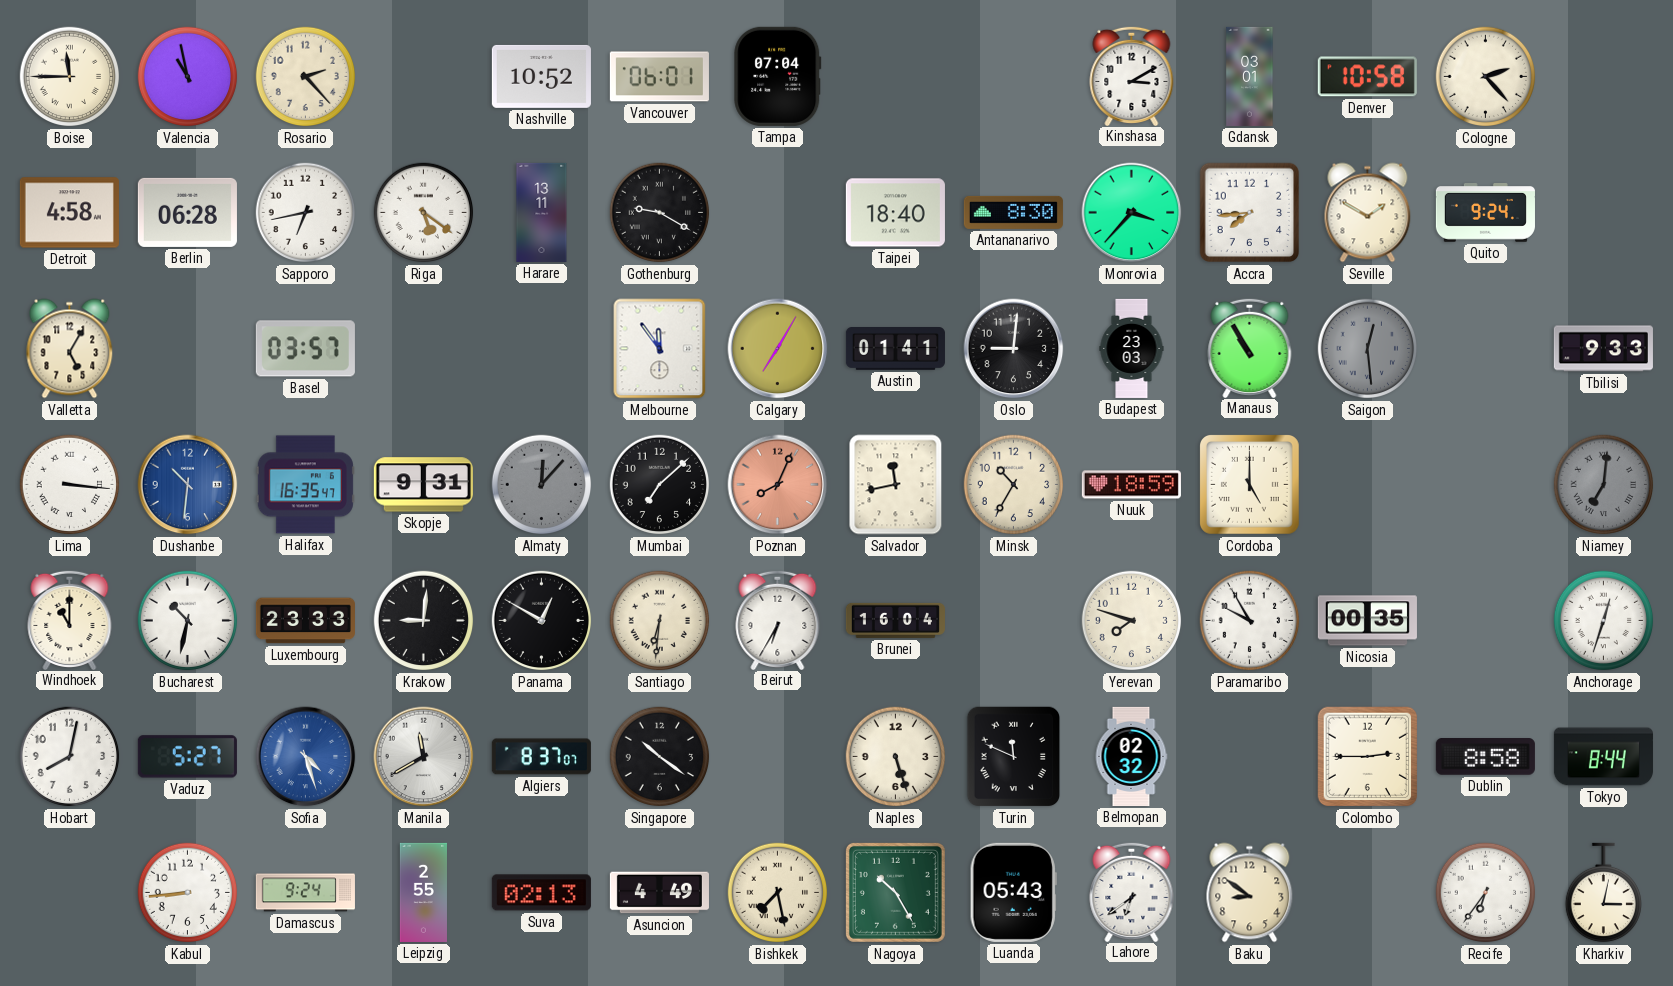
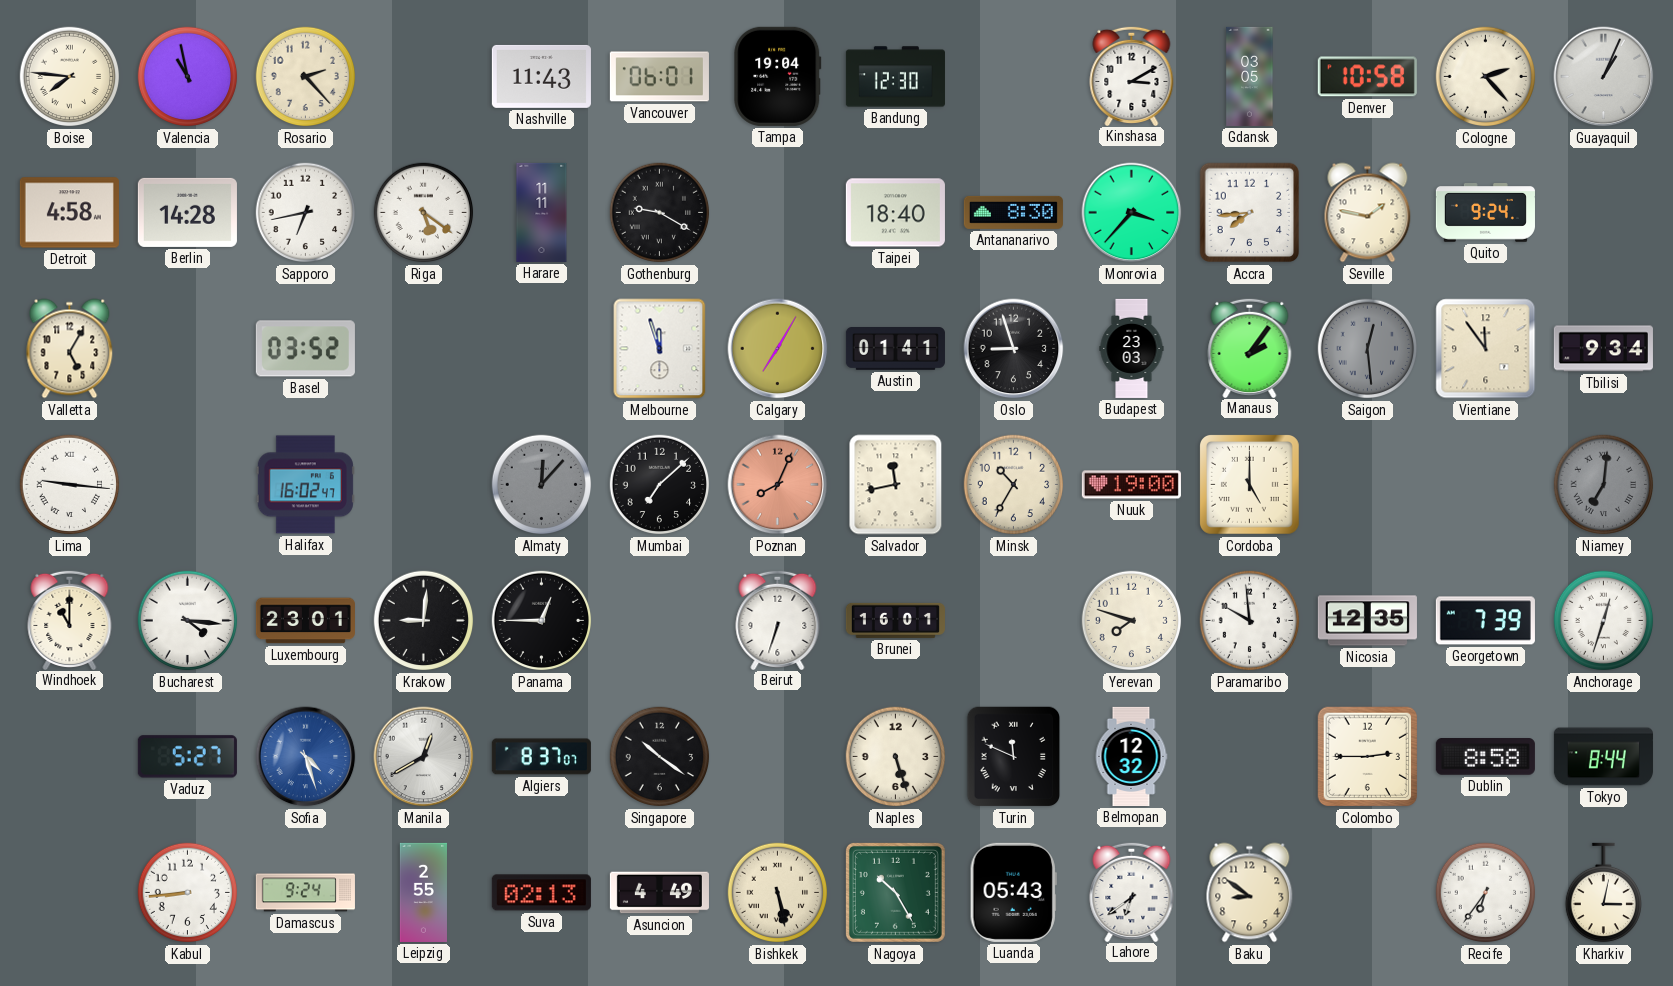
Boise: 11:45 -> 7:46
Nashville: 10:52 -> 11:43
Tampa: 07:04 -> 19:04
Bandung: none -> 12:30
Gdansk: 03:01 -> 03:05
Guayaquil: none -> 1:04
Berlin: 06:28 -> 14:28
Harare: 13:11 -> 11:11
Seville: 1:50 -> 1:47
Basel: 03:57 -> 03:52
Melbourne: 11:54 -> 11:57
Oslo: 9:01 -> 8:57
Manaus: 10:55 -> 2:06
Vientiane: none -> 11:54
Tbilisi: 9:33 -> 9:34
Lima: 3:16 -> 9:16
Dushanbe: 10:31 -> none
Halifax: 16:35 -> 16:02
Skopje: 9:31 -> none
Nuuk: 18:59 -> 19:00
Bucharest: 10:32 -> 4:16
Luxembourg: 23:33 -> 23:01
Panama: 12:50 -> 12:45
Santiago: 6:31 -> none
Beirut: 6:35 -> 6:33
Brunei: 16:04 -> 16:01
Paramaribo: 9:55 -> 9:59
Nicosia: 00:35 -> 12:35
Georgetown: none -> 7:39
Hobart: 8:02 -> none
Manila: 11:40 -> 12:40
Belmopan: 02:32 -> 12:32
Bishkek: 7:28 -> 5:28
